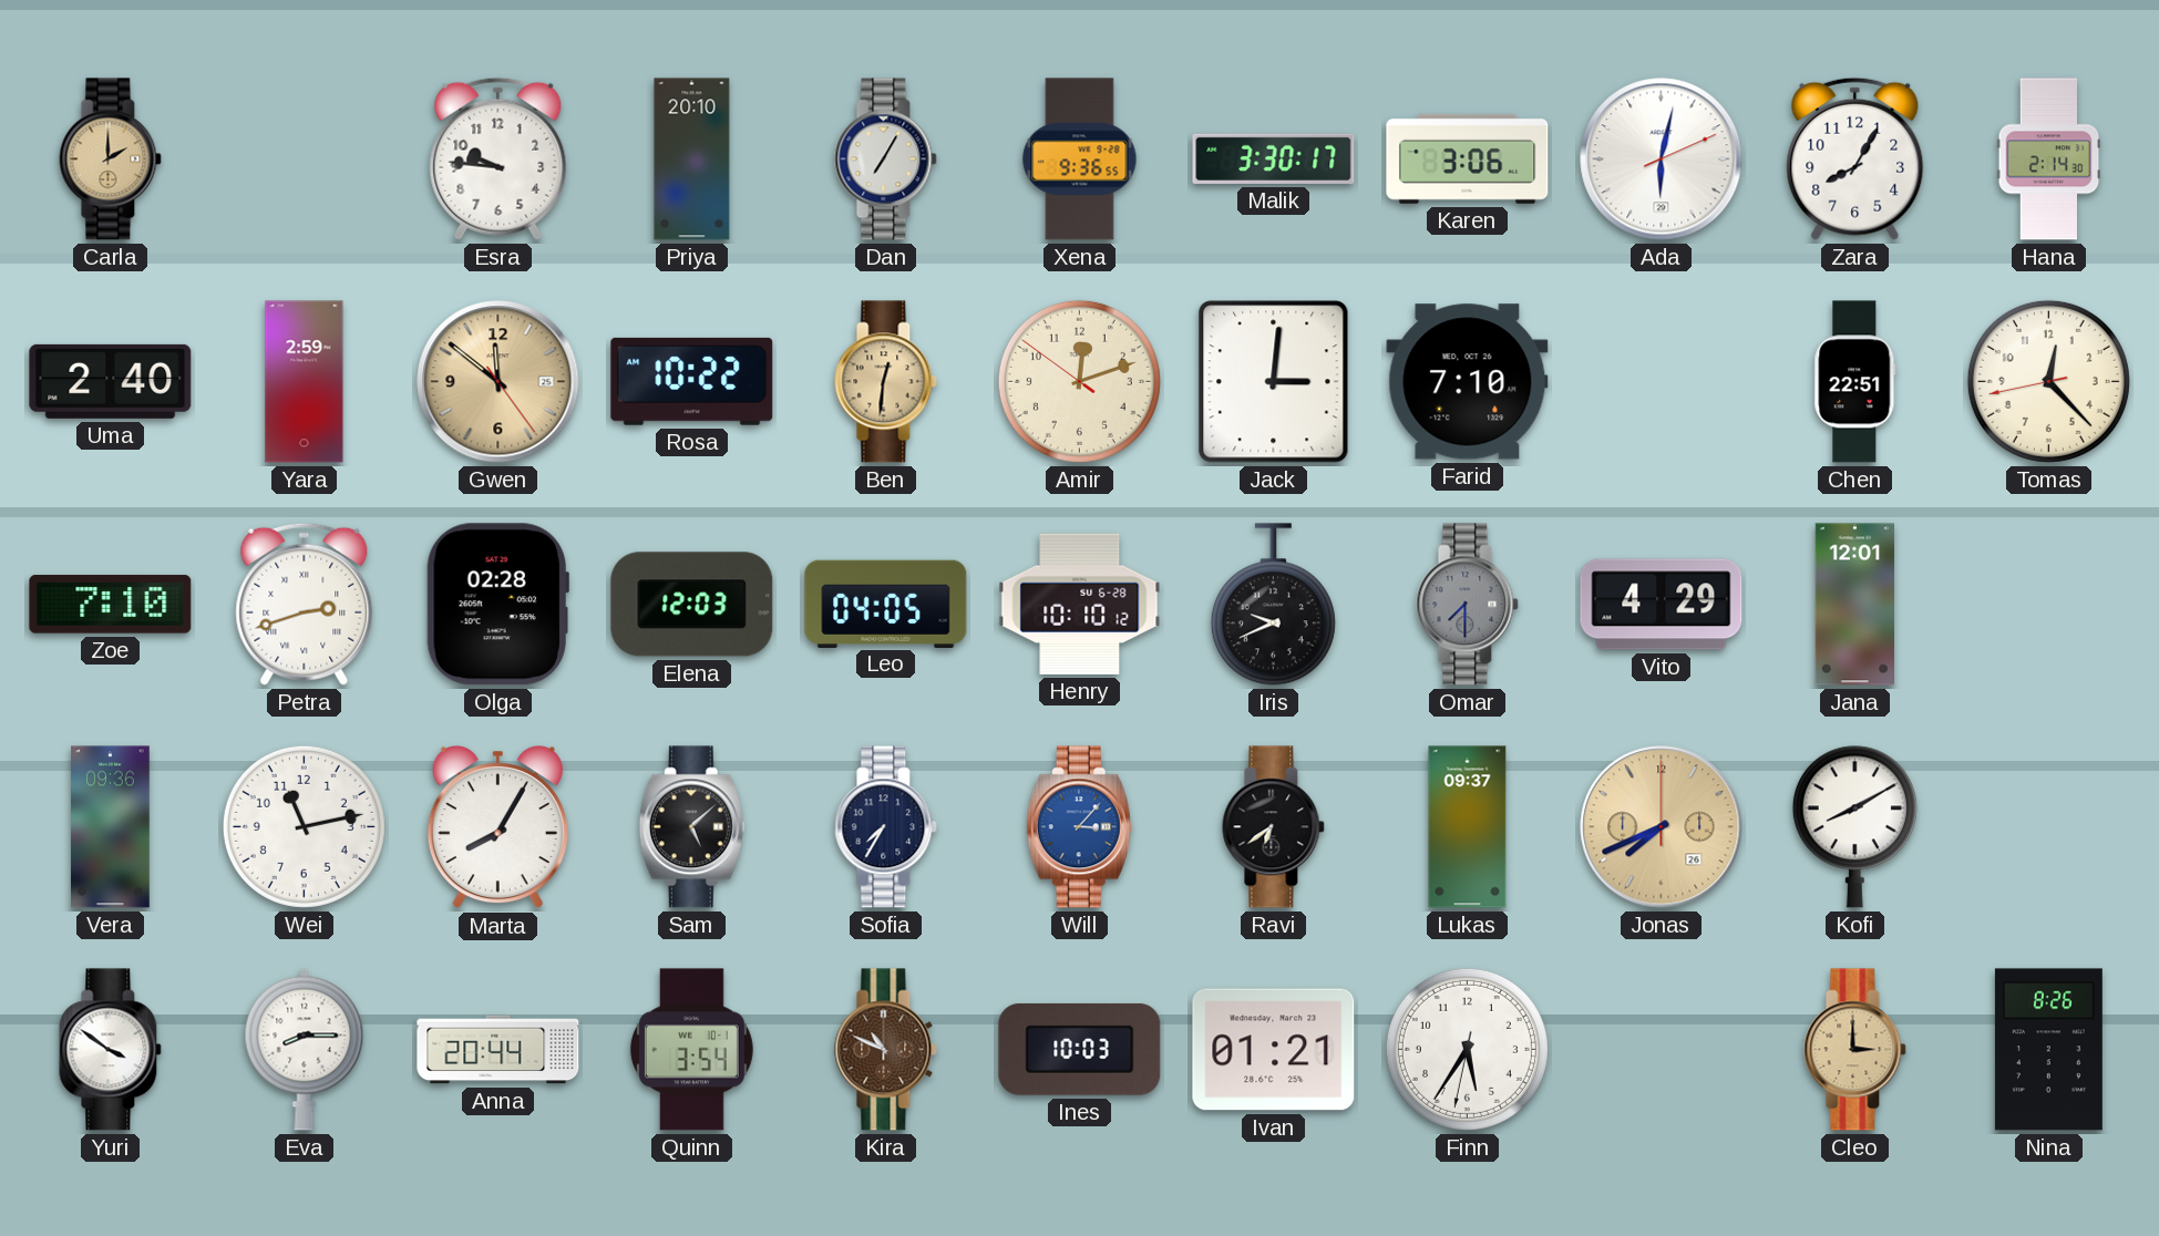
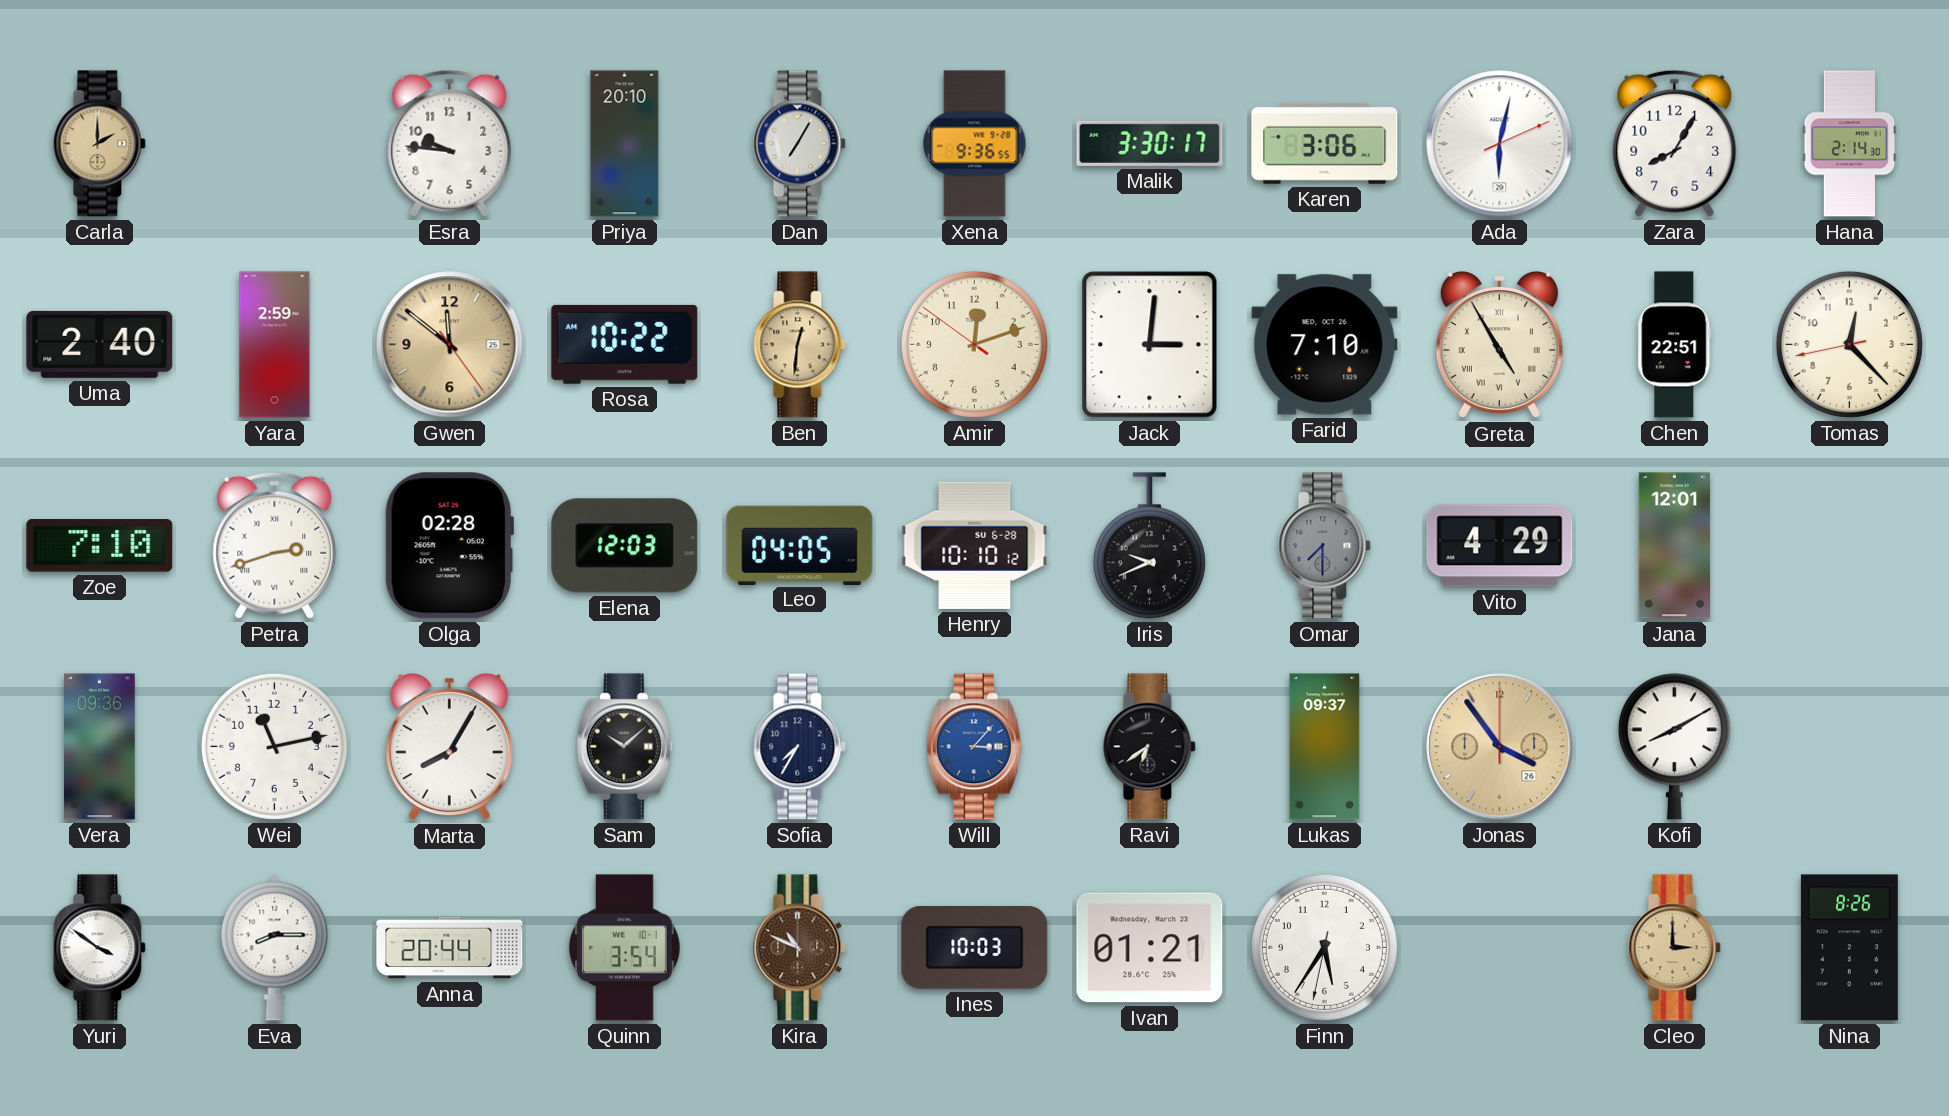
Greta: none -> 4:55
Sam: 5:08 -> 10:08
Jonas: 7:41 -> 3:54
